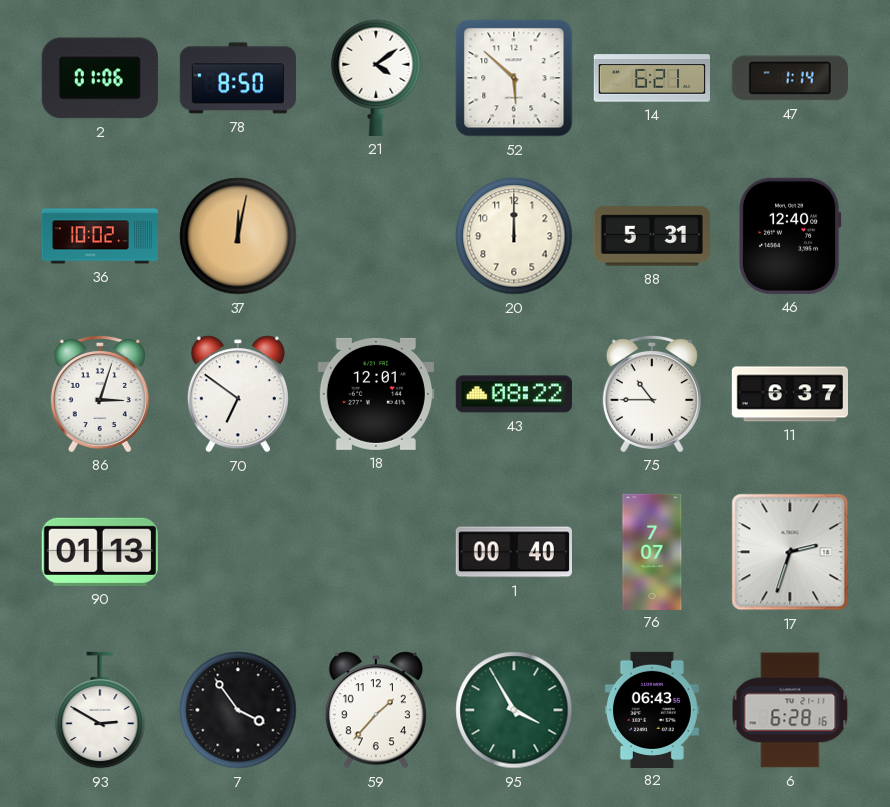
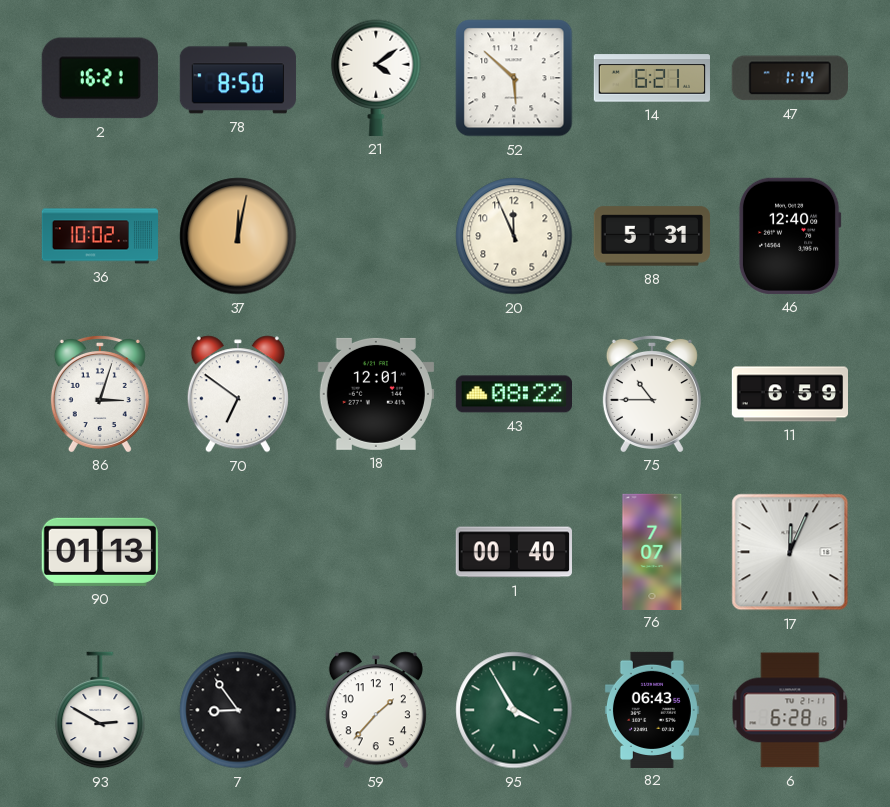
2: 01:06 -> 16:21
20: 12:00 -> 11:56
11: 6:37 -> 6:59
17: 2:33 -> 12:04
7: 3:54 -> 8:54
